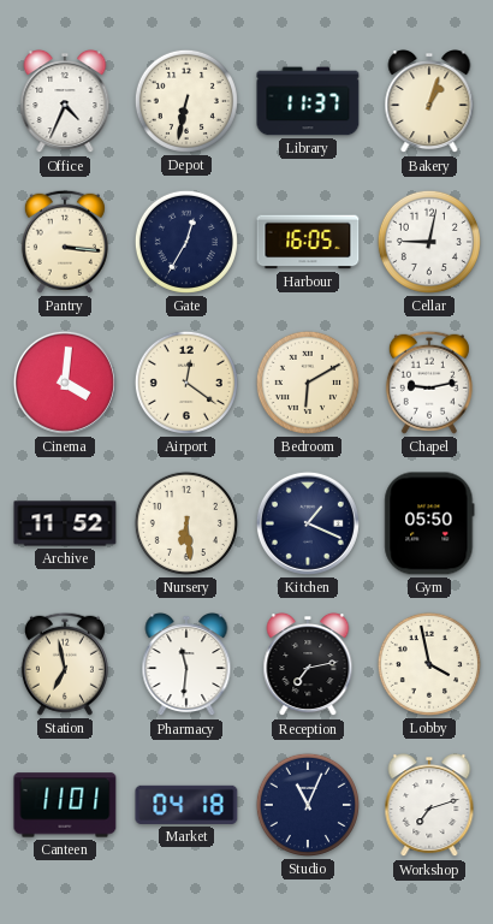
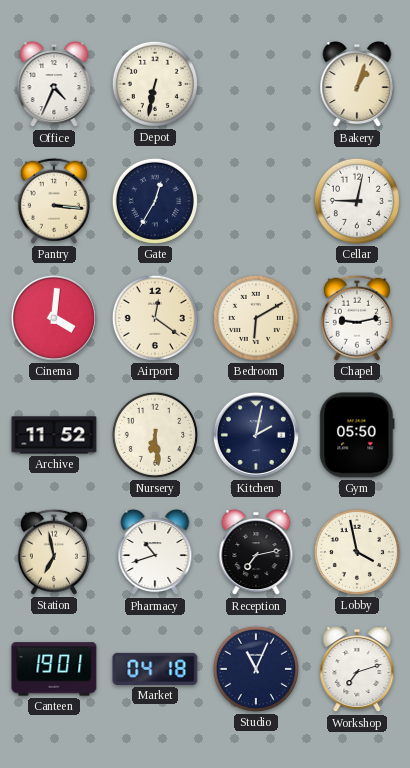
Library: 11:37 -> none
Harbour: 16:05 -> none
Kitchen: 1:19 -> 2:02
Pharmacy: 11:31 -> 10:42
Canteen: 11:01 -> 19:01
